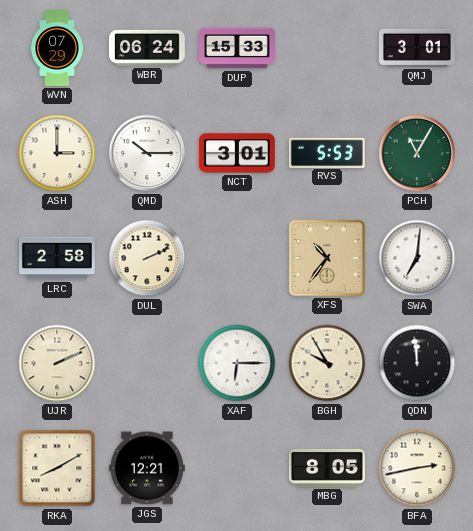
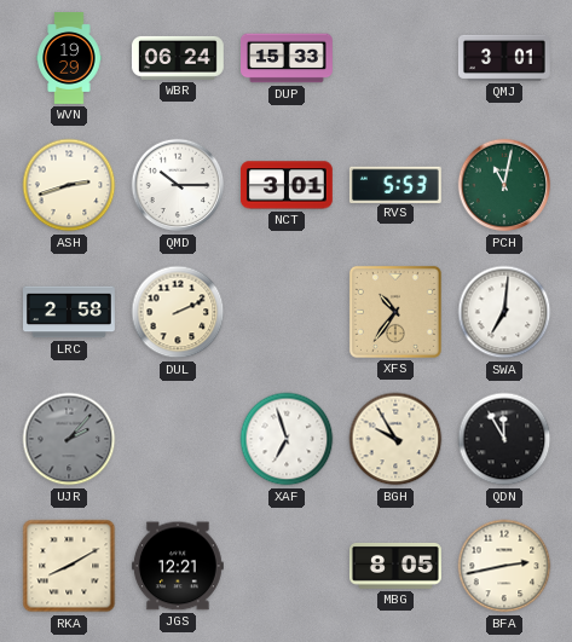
WVN: 07:29 -> 19:29
ASH: 3:00 -> 2:42
PCH: 11:05 -> 11:02
UJR: 2:11 -> 2:07
UJR dial: cream -> grey
XAF: 6:15 -> 6:57
QDN: 11:59 -> 11:55
